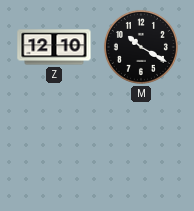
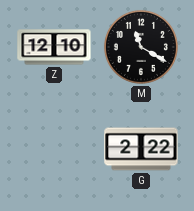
M: 10:20 -> 11:20
G: none -> 2:22
